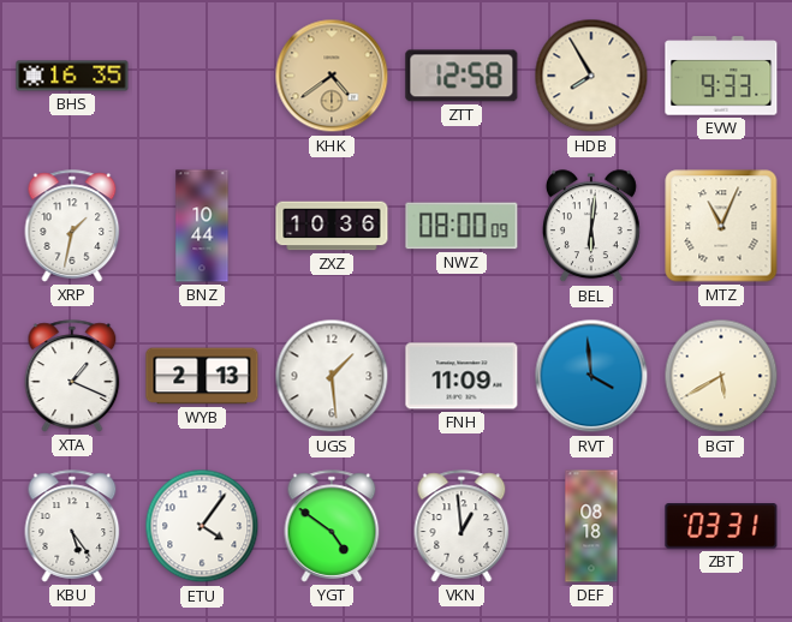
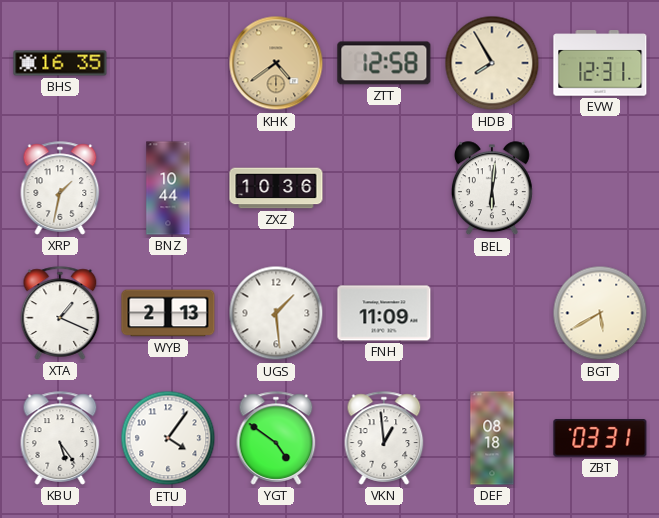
EVW: 9:33 -> 12:31
NWZ: 08:00 -> none
MTZ: 11:04 -> none
RVT: 3:59 -> none
